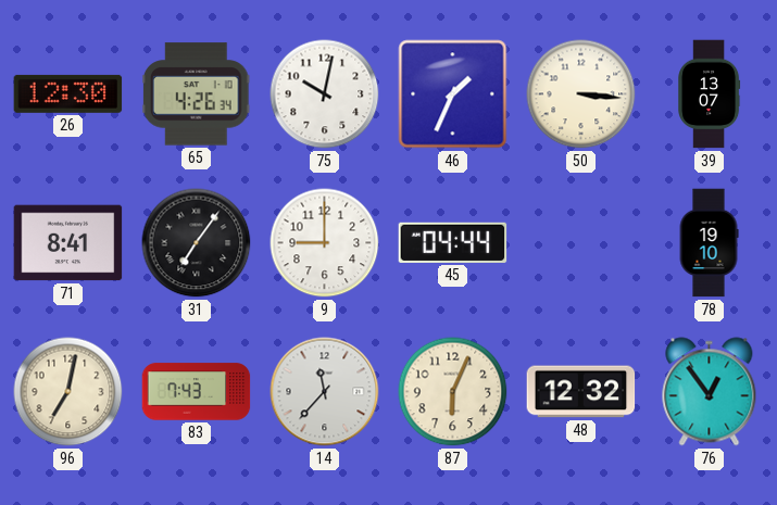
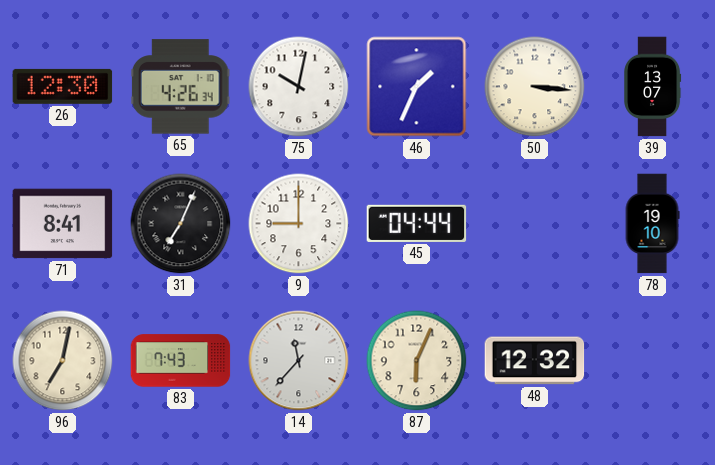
31: 7:06 -> 7:04
76: 12:54 -> none
